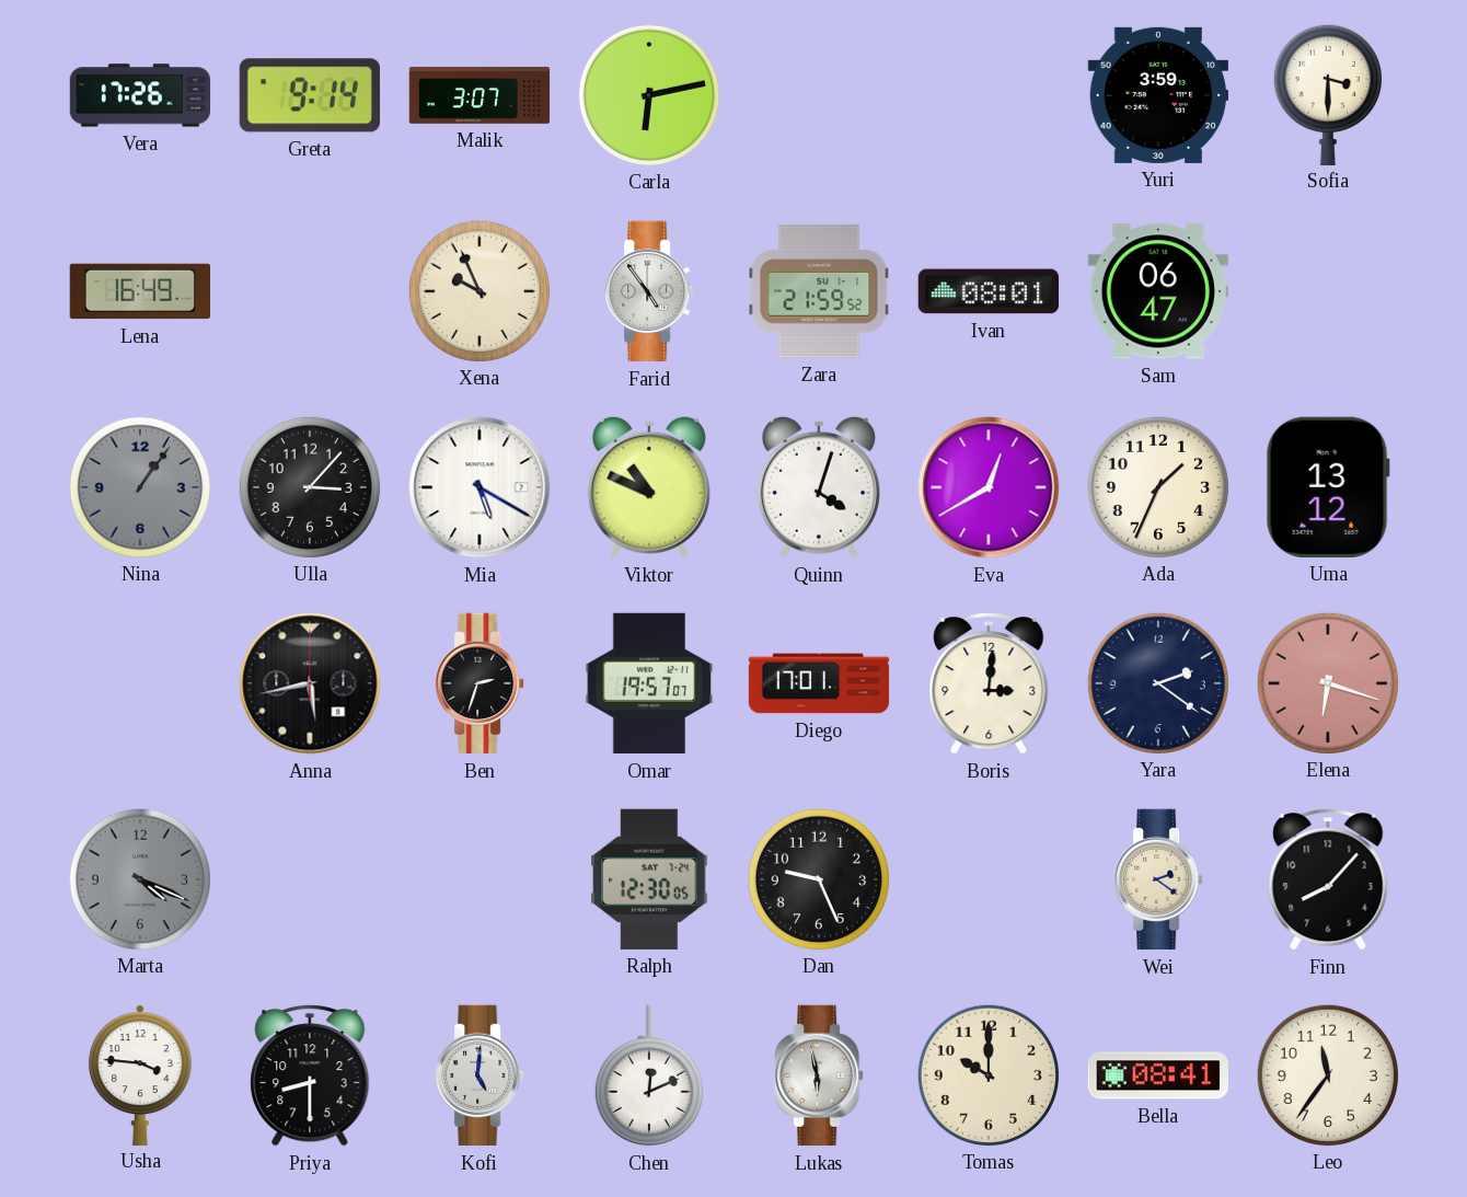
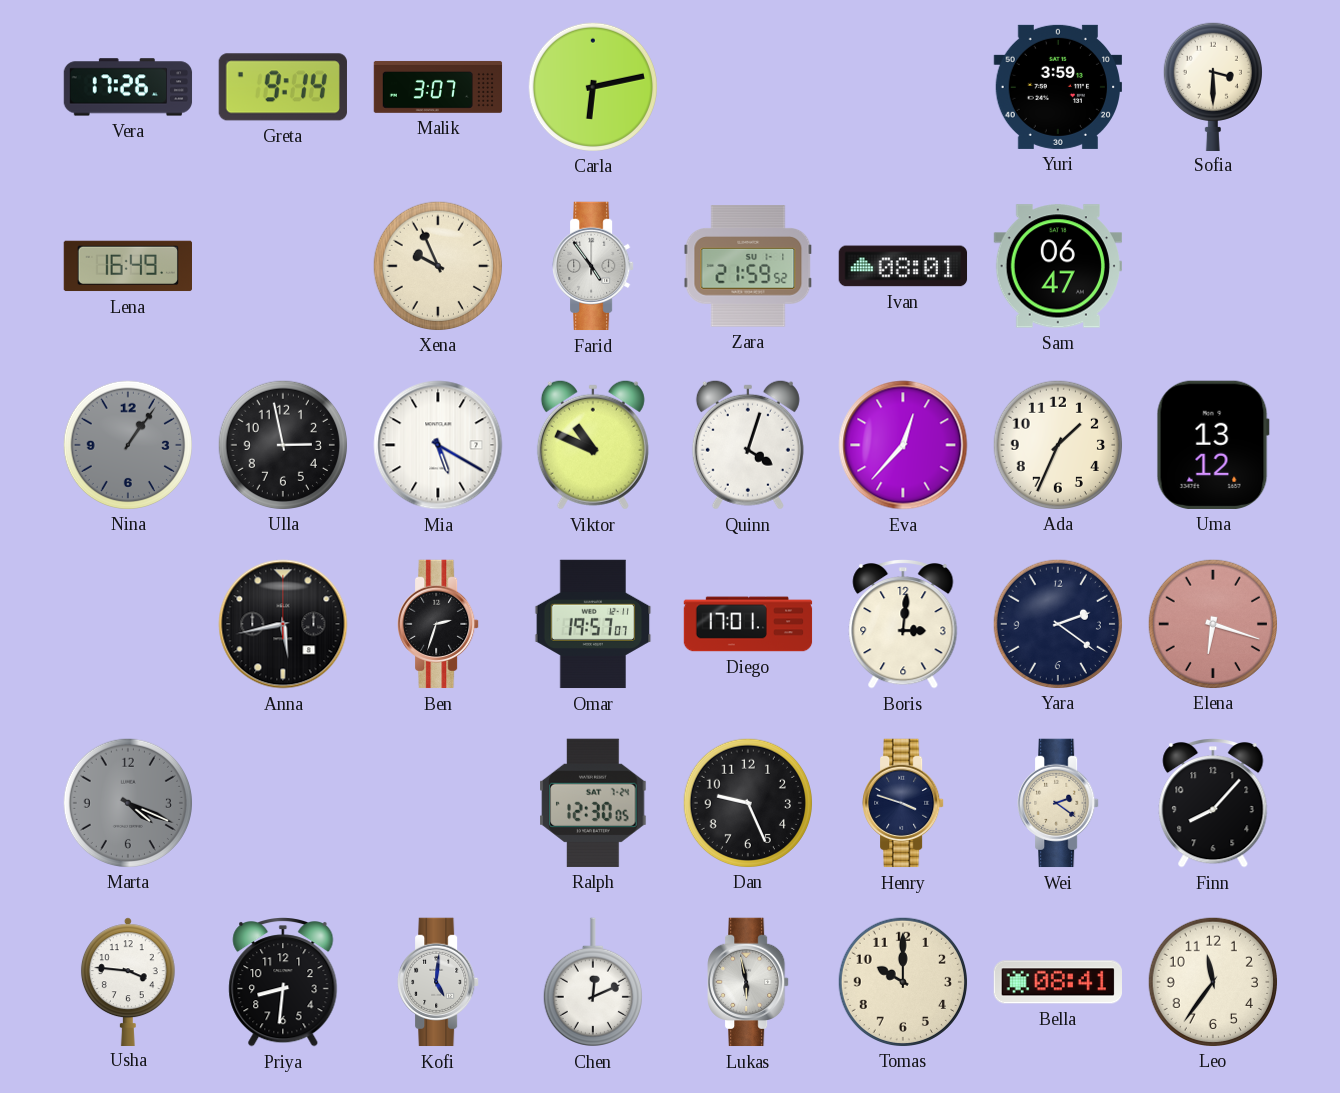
Ulla: 3:07 -> 2:58
Eva: 12:40 -> 12:37
Henry: none -> 3:48
Priya: 8:30 -> 8:31
